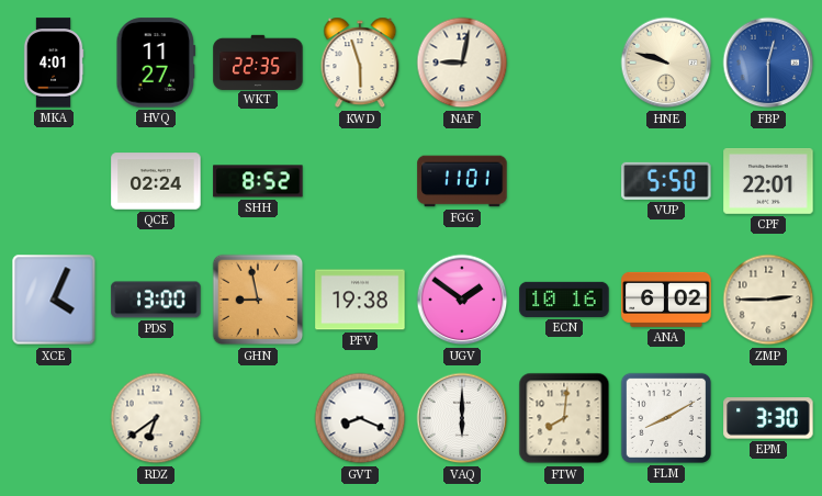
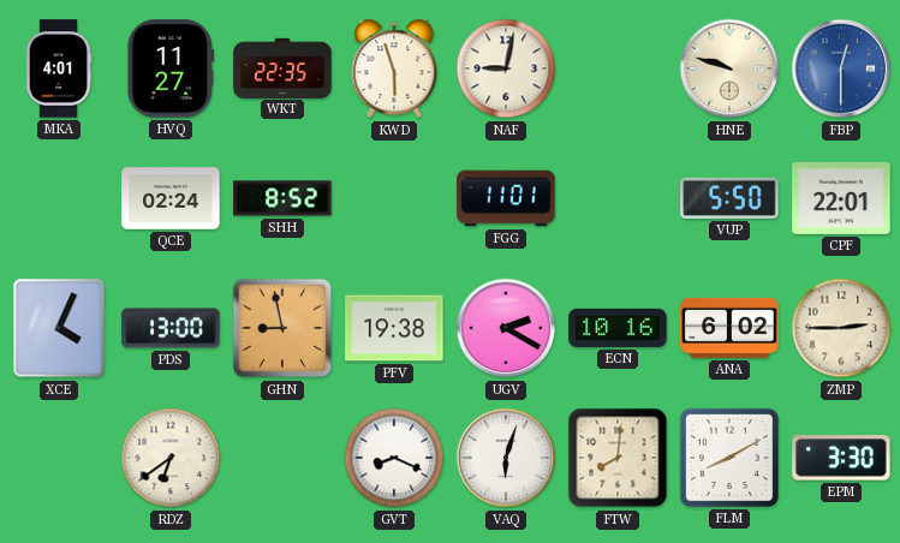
UGV: 1:51 -> 2:20
VAQ: 6:00 -> 6:03
